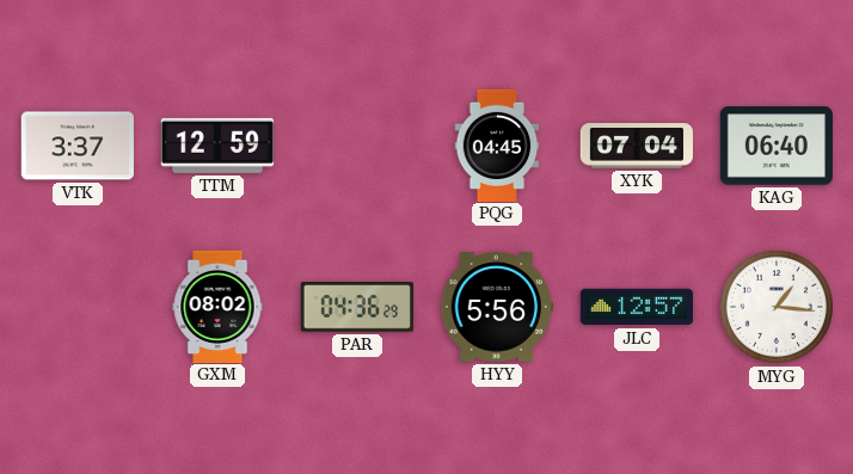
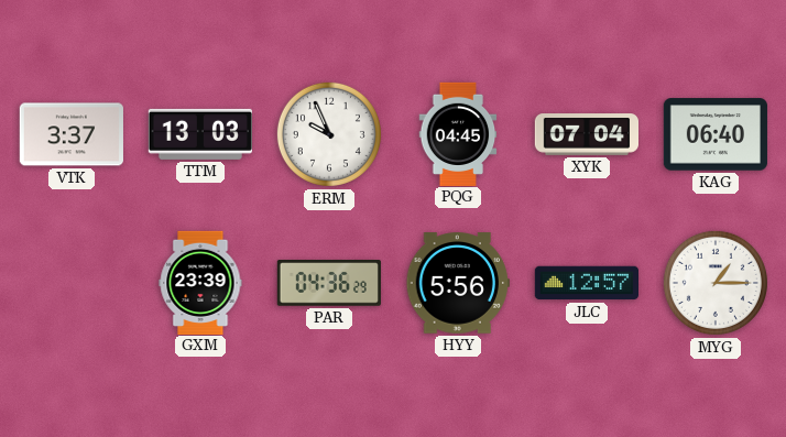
TTM: 12:59 -> 13:03
ERM: none -> 9:56
GXM: 08:02 -> 23:39
MYG: 1:16 -> 1:15
